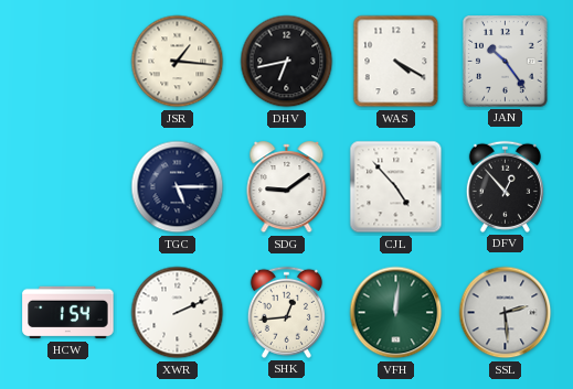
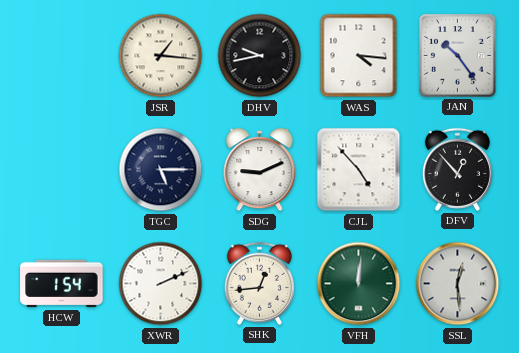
DHV: 6:43 -> 9:43
WAS: 4:20 -> 4:16
SDG: 9:09 -> 9:11
SSL: 2:29 -> 12:29
